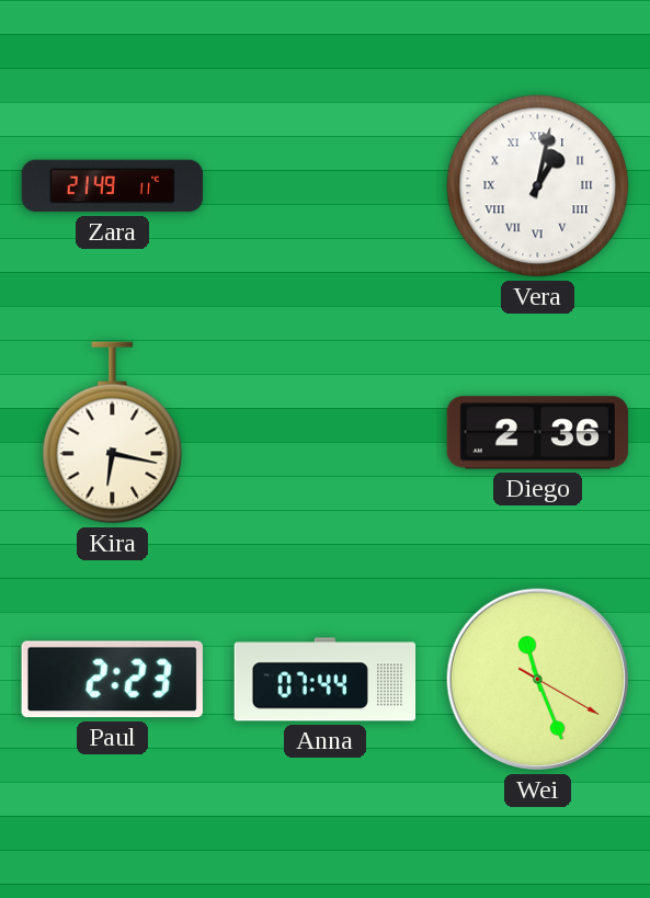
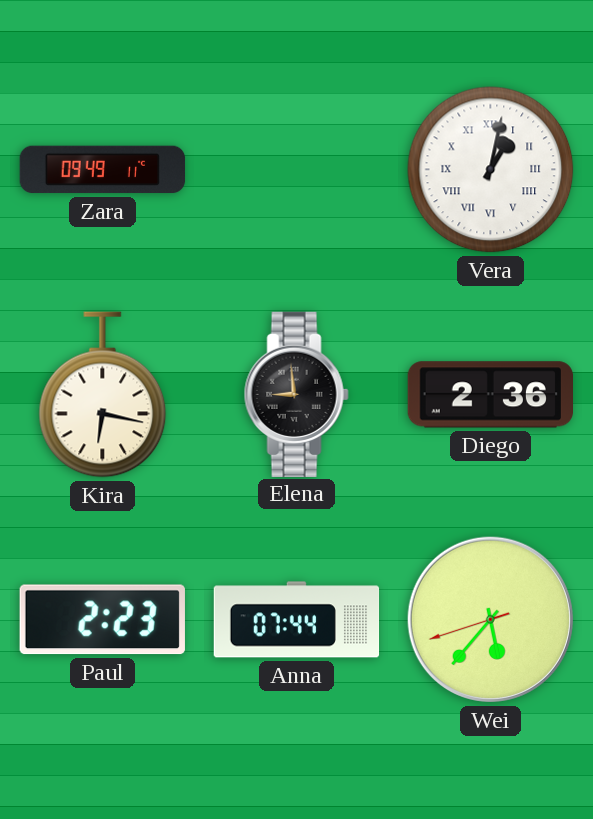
Zara: 21:49 -> 09:49
Elena: none -> 8:59
Wei: 11:26 -> 5:36
